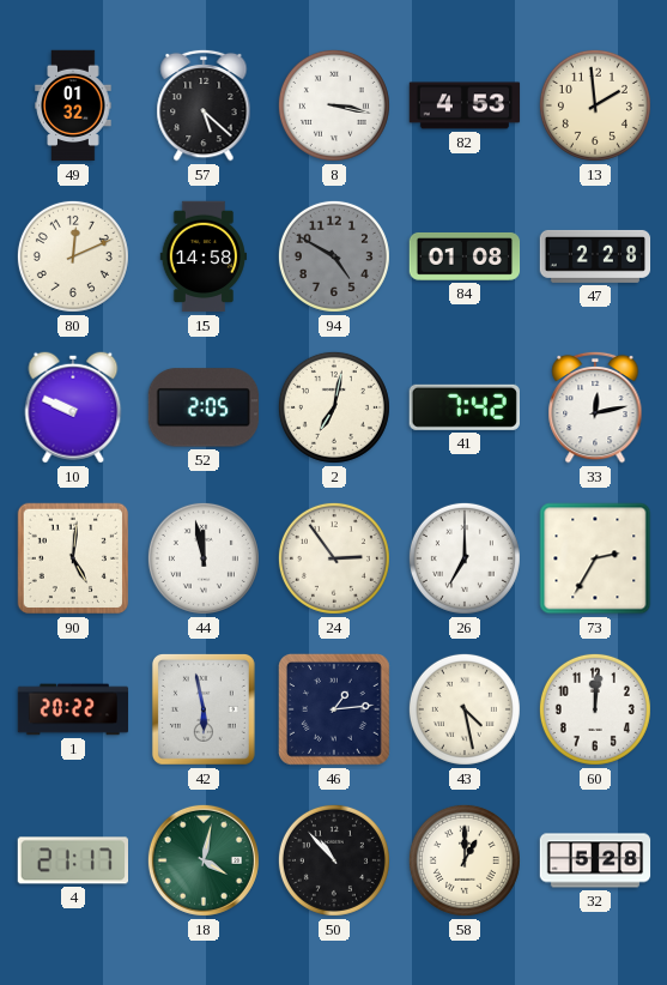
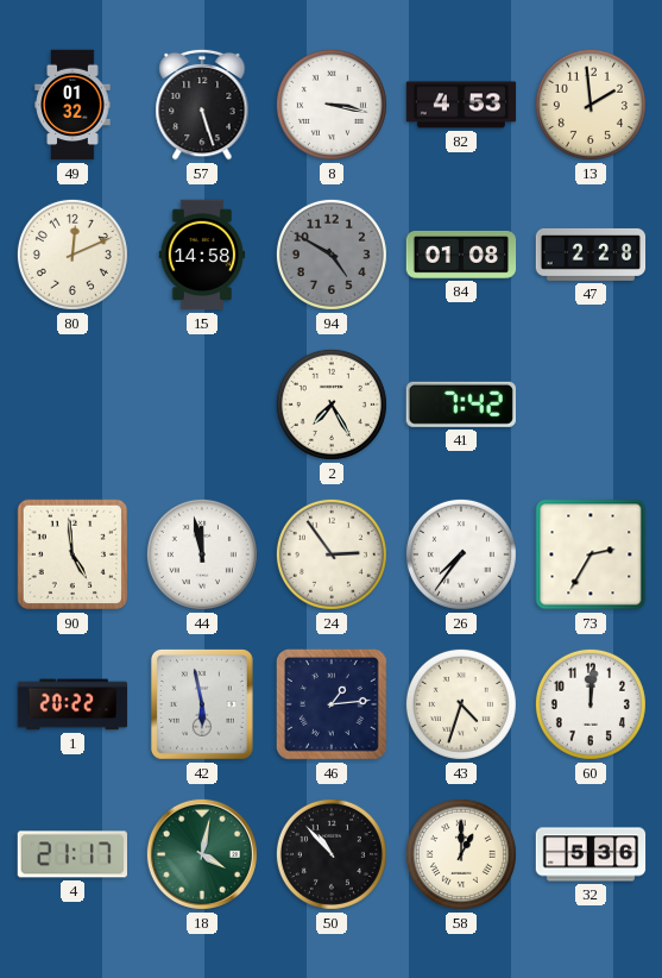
57: 5:22 -> 5:27
10: 9:49 -> none
52: 2:05 -> none
2: 7:02 -> 7:25
33: 12:13 -> none
90: 5:01 -> 4:59
26: 7:00 -> 7:36
43: 4:28 -> 4:33
32: 5:28 -> 5:36
